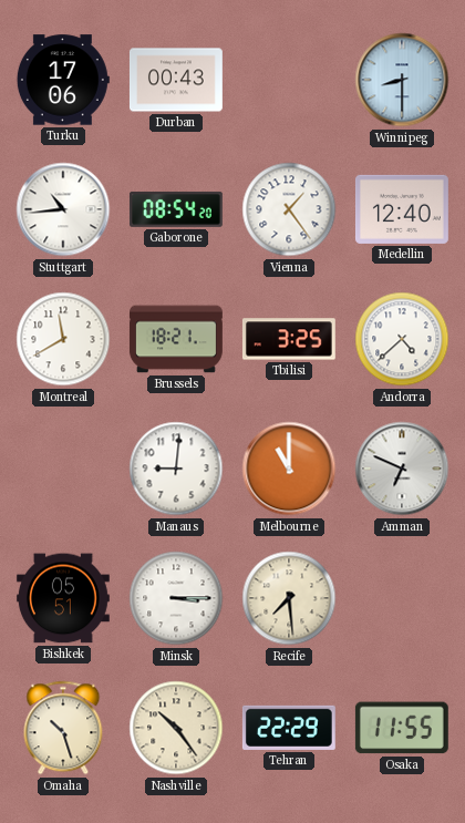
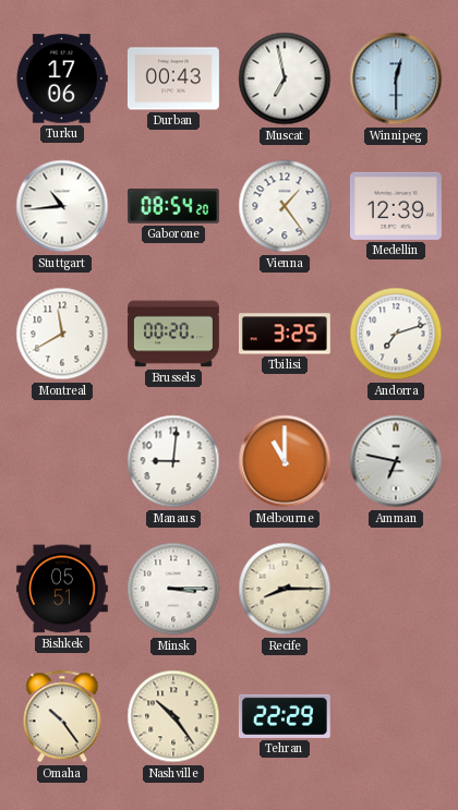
Muscat: none -> 6:58
Winnipeg: 8:30 -> 12:30
Medellin: 12:40 -> 12:39
Brussels: 18:21 -> 00:20
Andorra: 4:38 -> 7:12
Amman: 6:49 -> 6:47
Recife: 7:29 -> 8:15
Omaha: 10:27 -> 10:24
Osaka: 11:55 -> none
